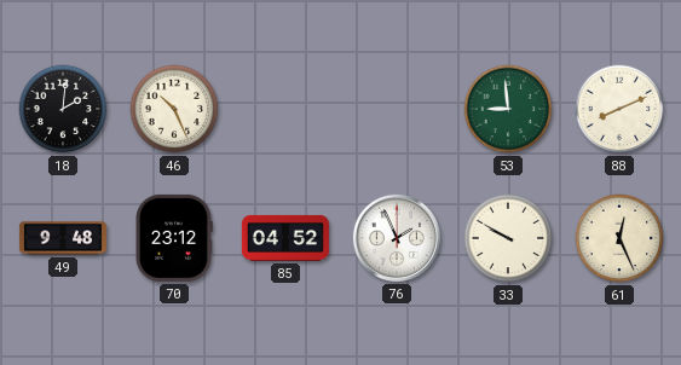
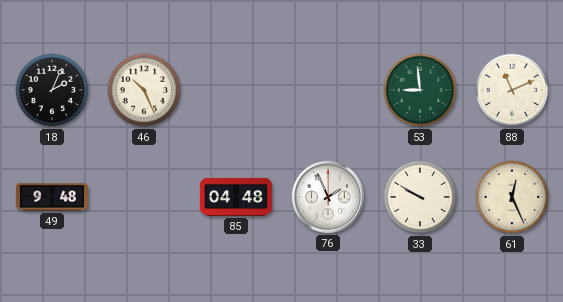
18: 2:01 -> 2:04
88: 8:11 -> 11:11
70: 23:12 -> none
85: 04:52 -> 04:48
